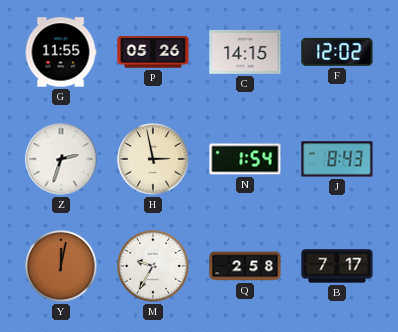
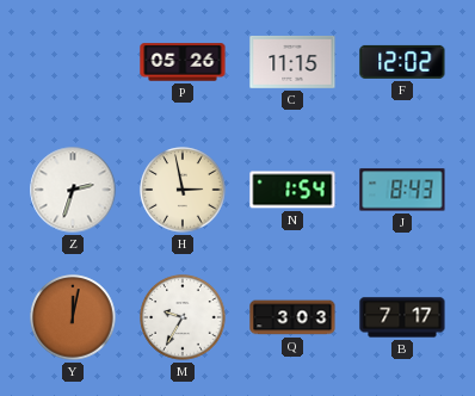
G: 11:55 -> none
C: 14:15 -> 11:15
Q: 2:58 -> 3:03
